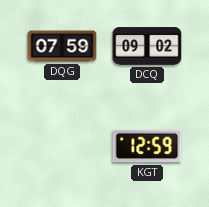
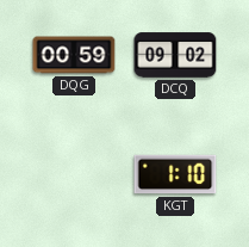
DQG: 07:59 -> 00:59
KGT: 12:59 -> 1:10
